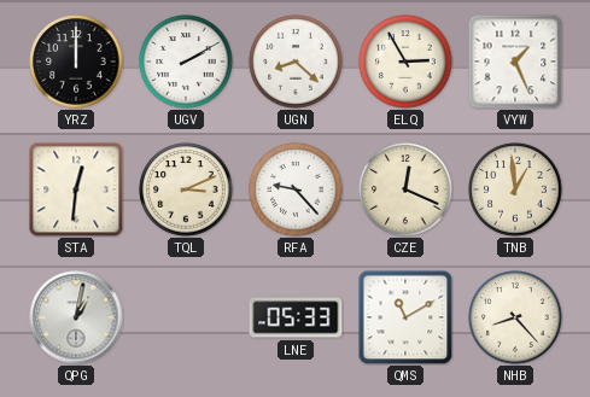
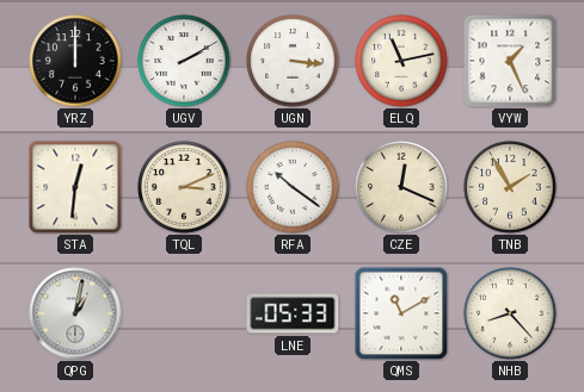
UGN: 8:22 -> 3:16
ELQ: 2:55 -> 11:13
RFA: 9:23 -> 10:21
TNB: 12:59 -> 1:55
